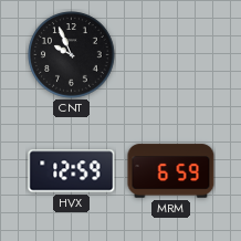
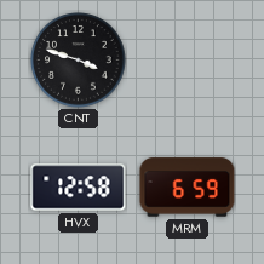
CNT: 9:56 -> 3:48
HVX: 12:59 -> 12:58
